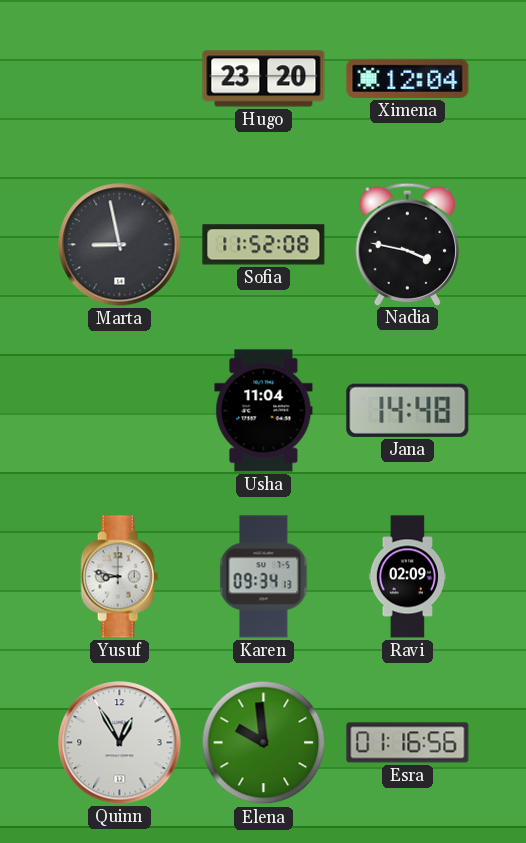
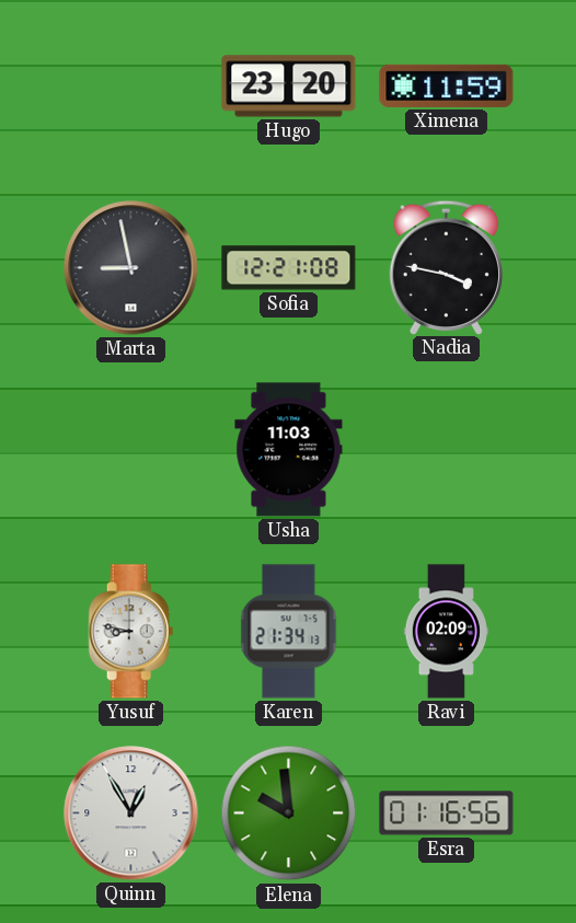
Ximena: 12:04 -> 11:59
Sofia: 11:52 -> 12:21
Usha: 11:04 -> 11:03
Jana: 14:48 -> none
Karen: 09:34 -> 21:34
